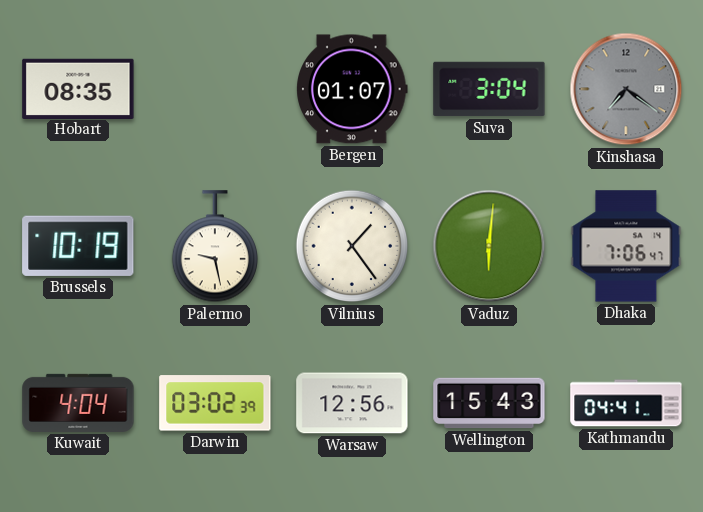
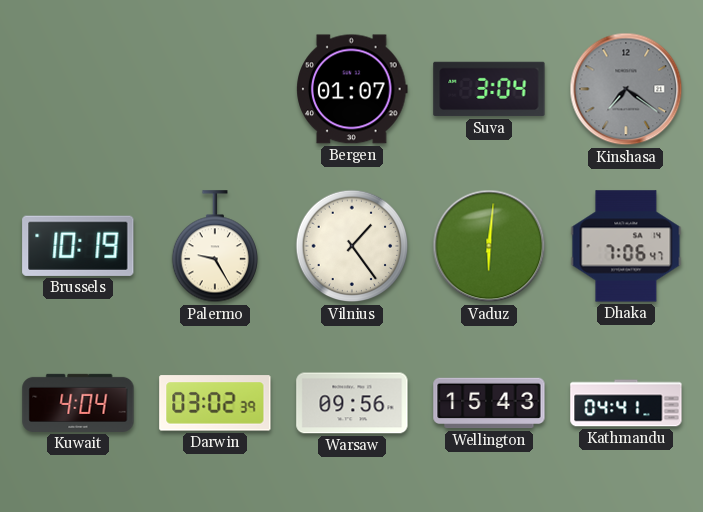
Hobart: 08:35 -> none
Palermo: 9:28 -> 9:25
Warsaw: 12:56 -> 09:56
